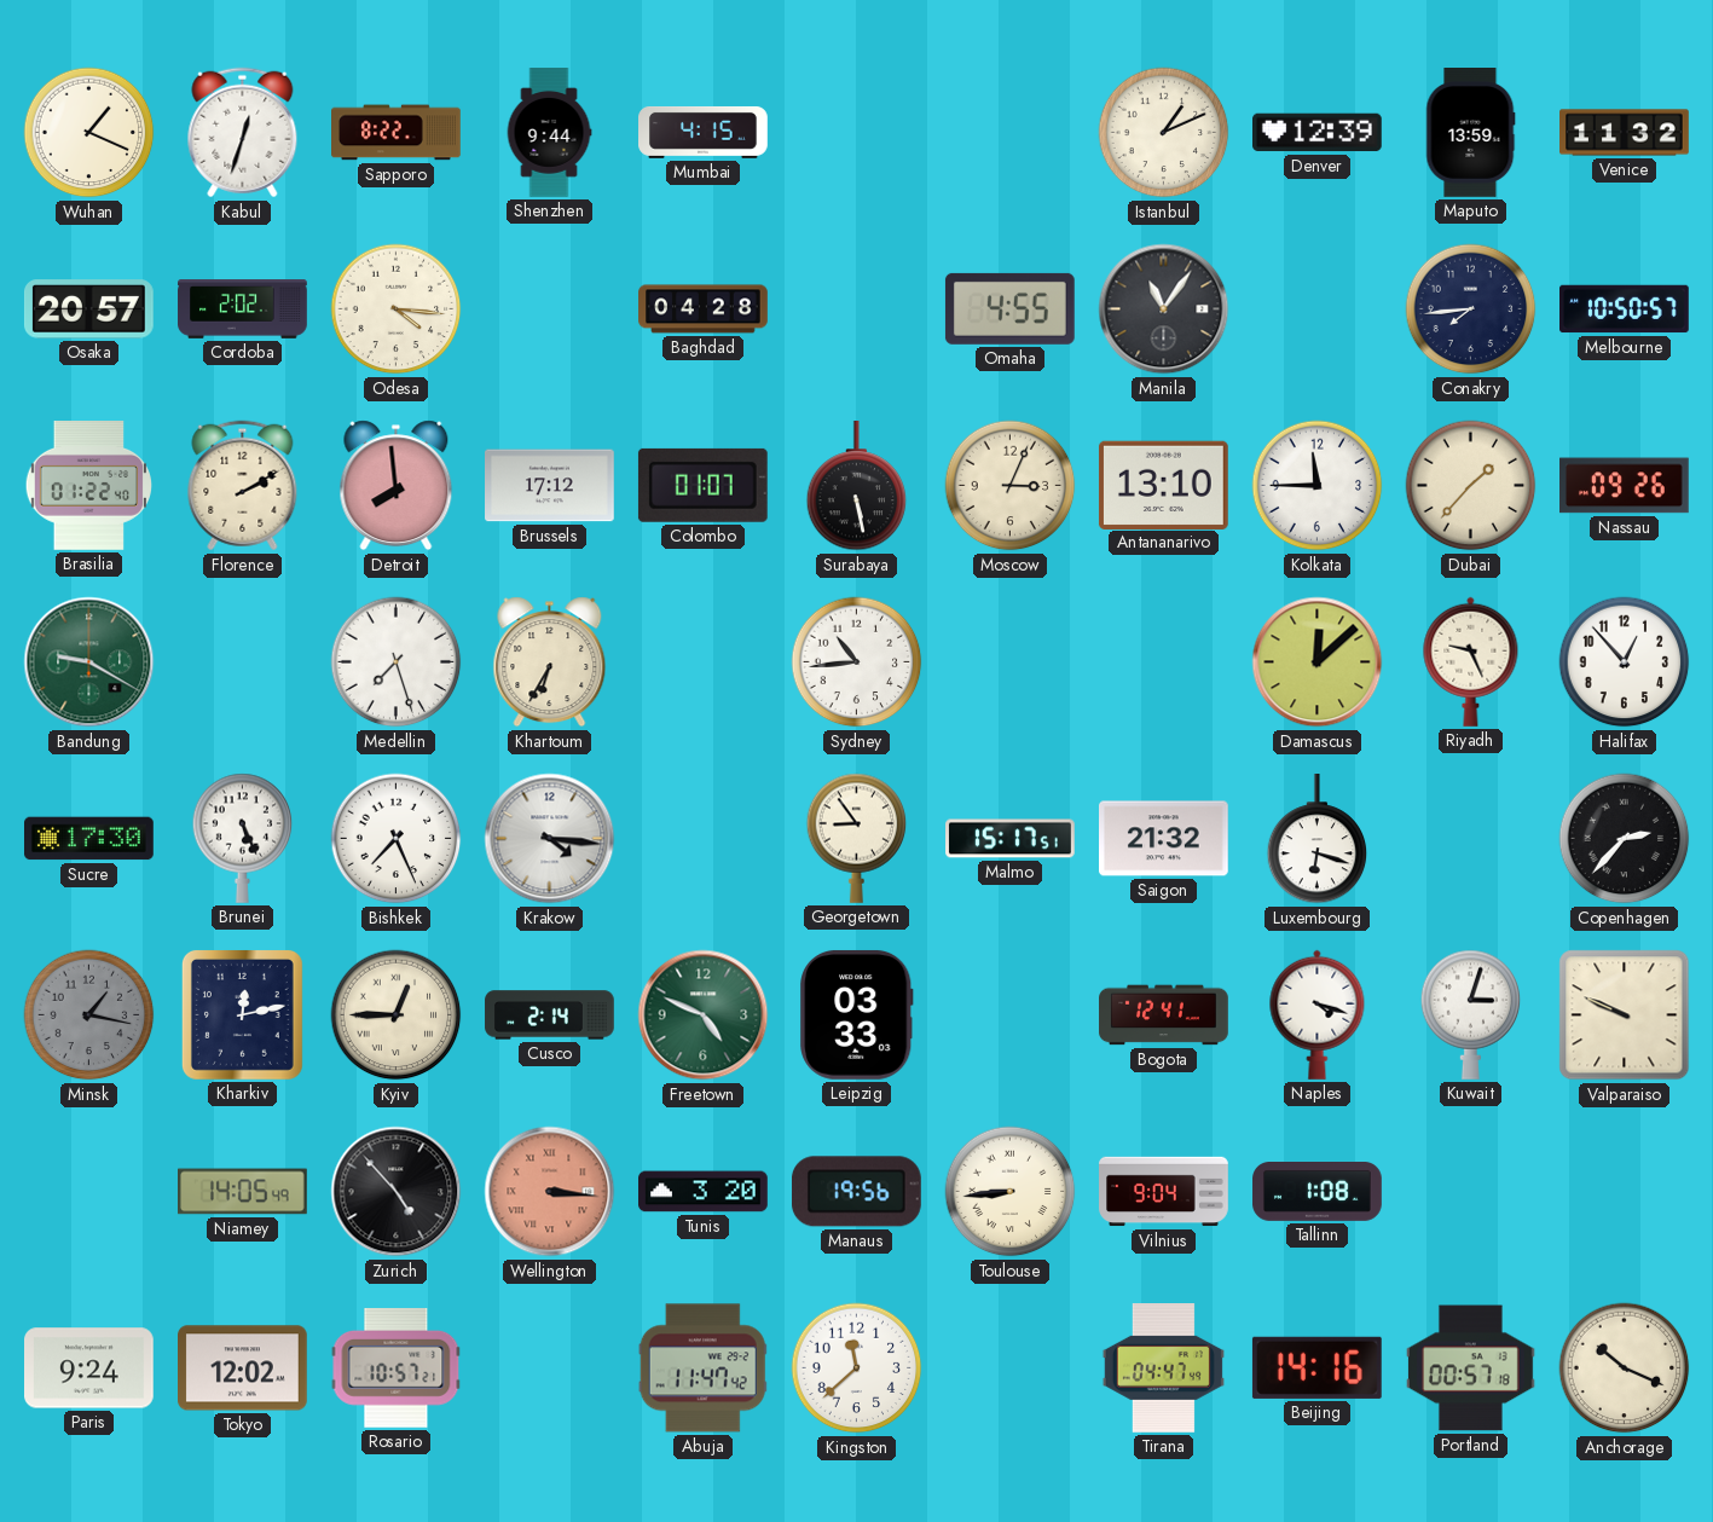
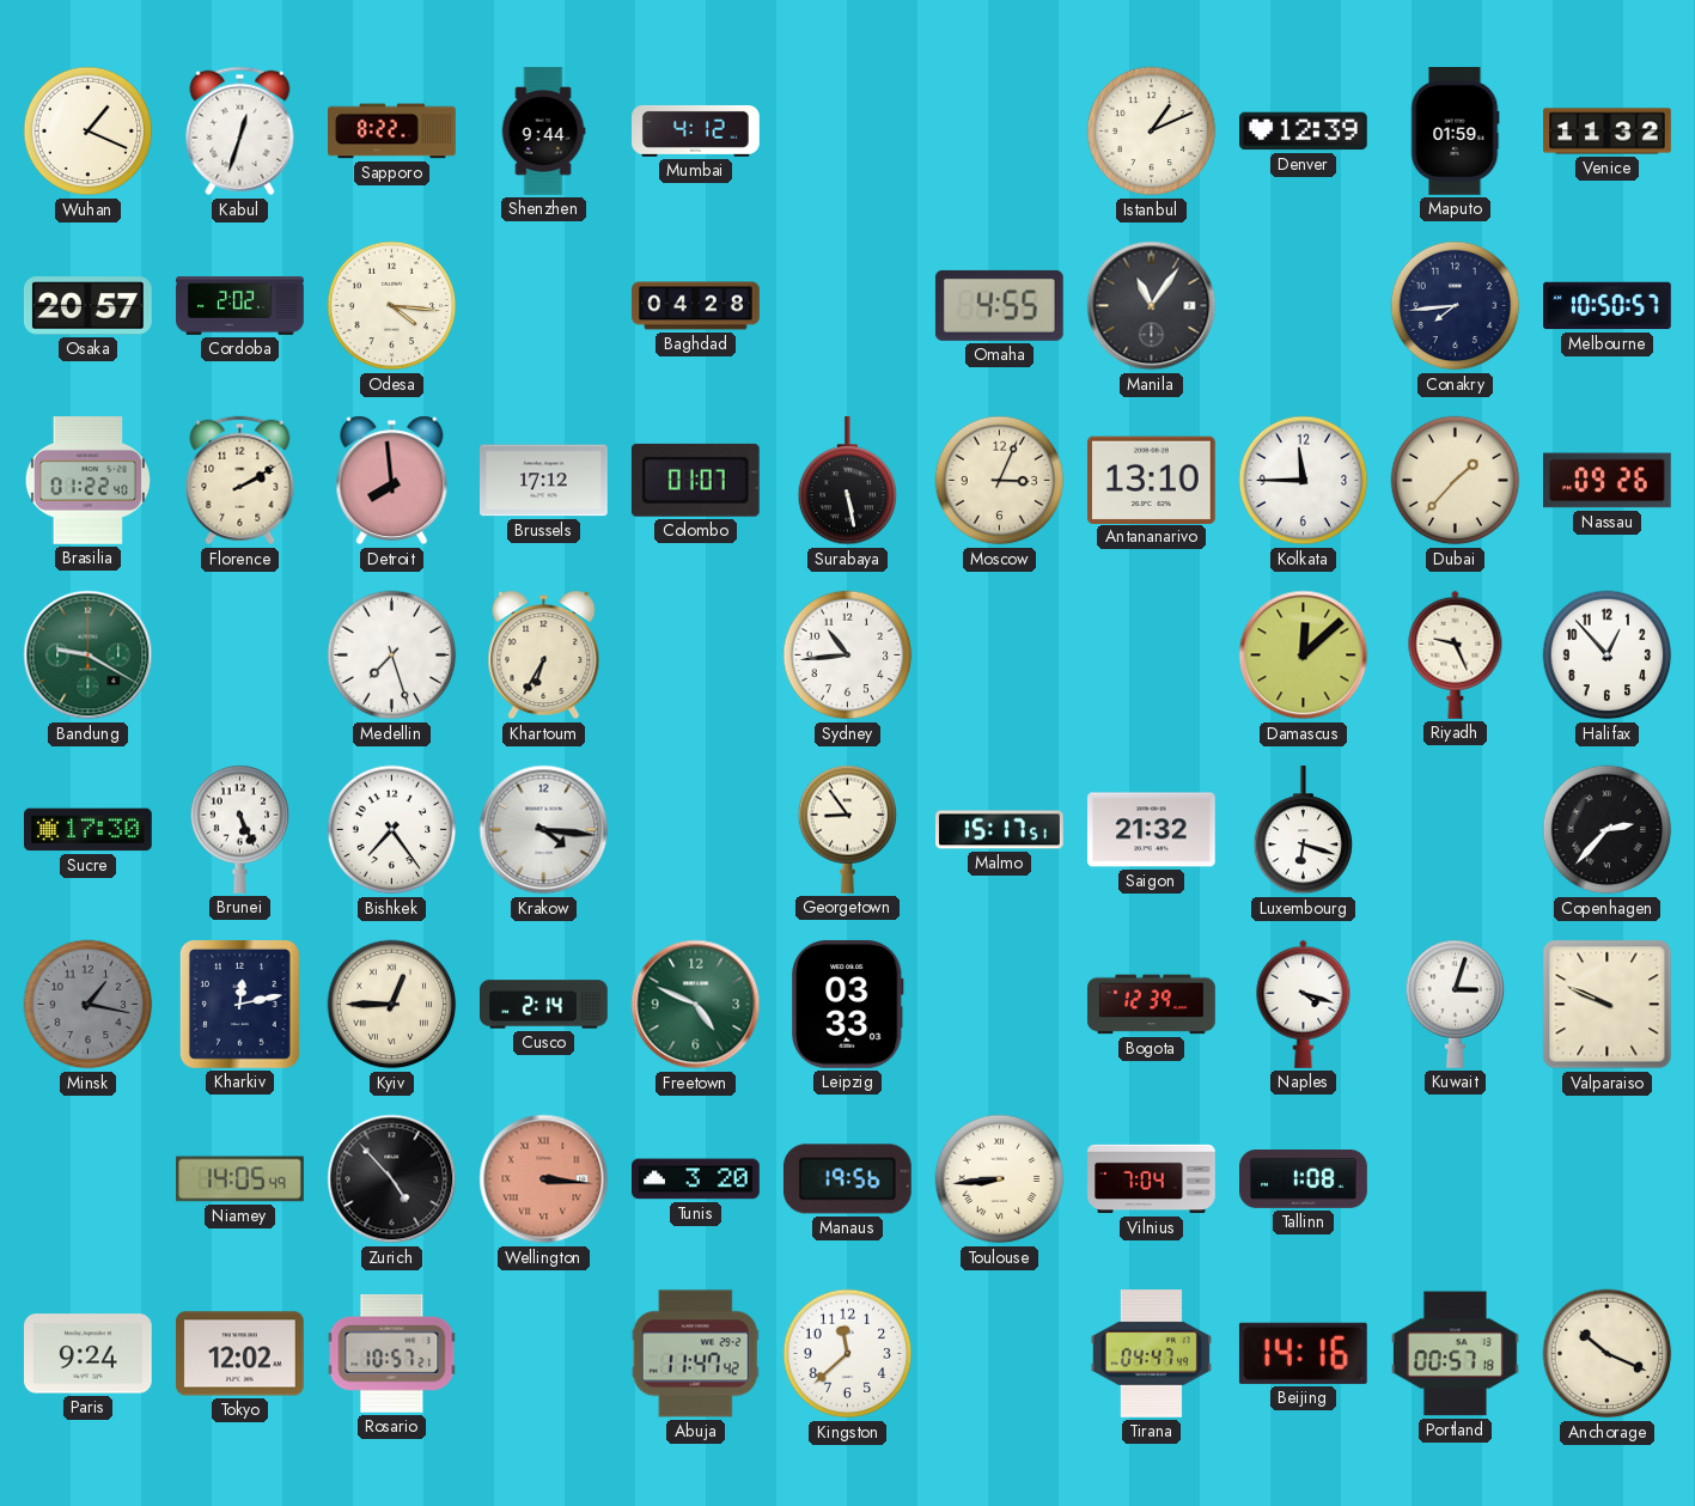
Mumbai: 4:15 -> 4:12
Maputo: 13:59 -> 01:59
Bishkek: 7:26 -> 7:24
Bogota: 12:41 -> 12:39
Vilnius: 9:04 -> 7:04
